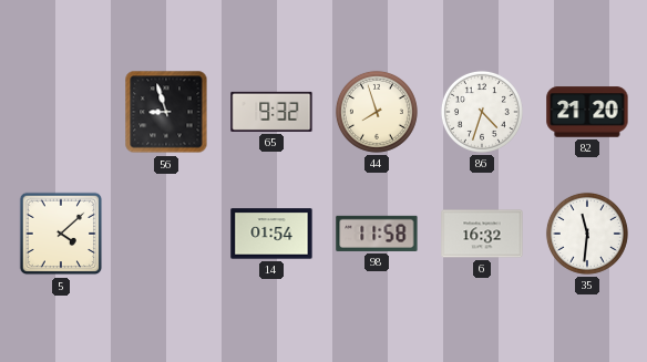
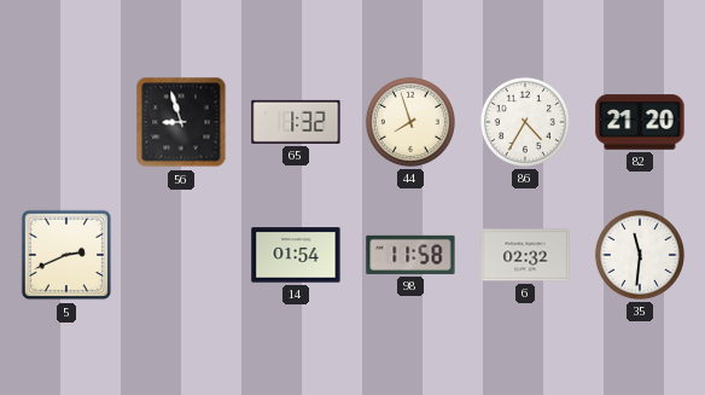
65: 9:32 -> 1:32
86: 4:33 -> 4:35
5: 4:08 -> 2:41
6: 16:32 -> 02:32
